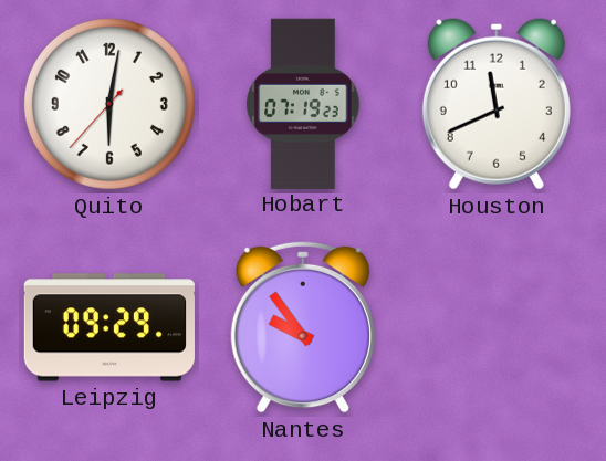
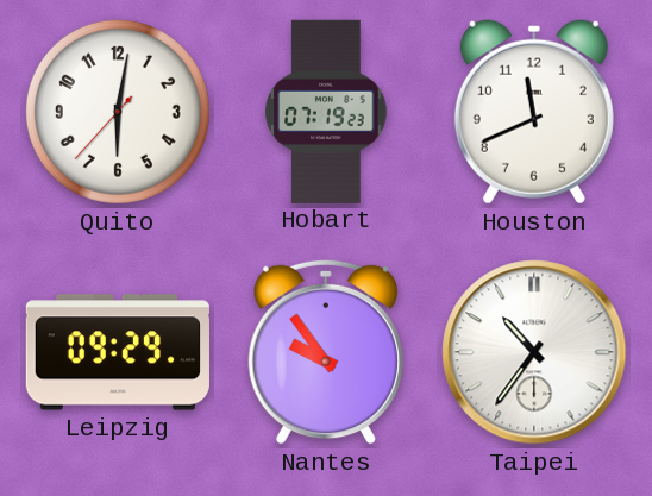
Taipei: none -> 10:36
